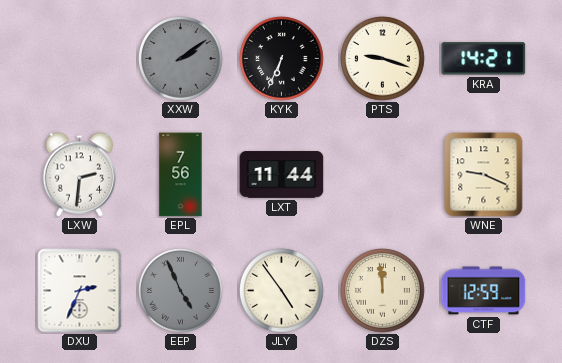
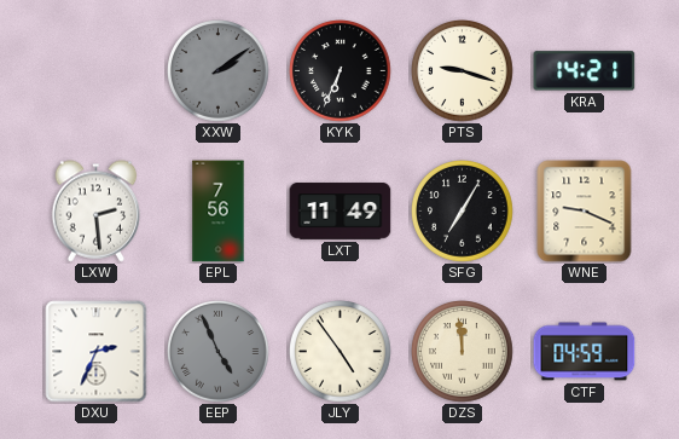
LXW: 2:31 -> 2:29
LXT: 11:44 -> 11:49
SFG: none -> 7:05
CTF: 12:59 -> 04:59
